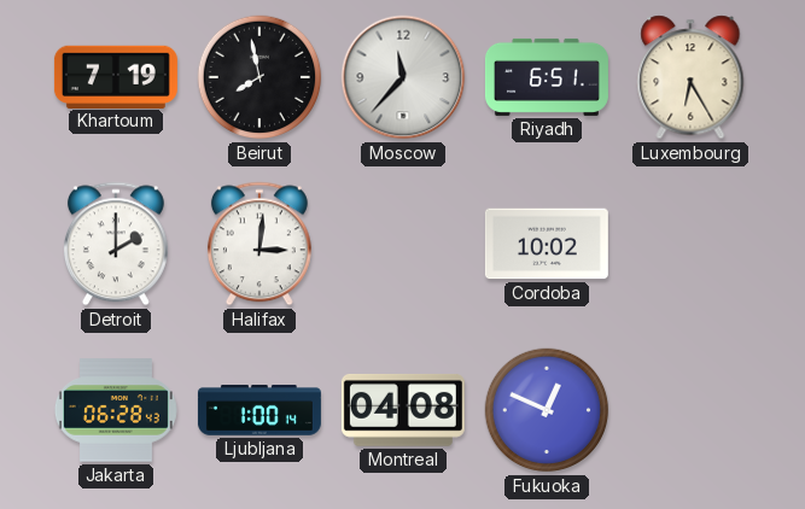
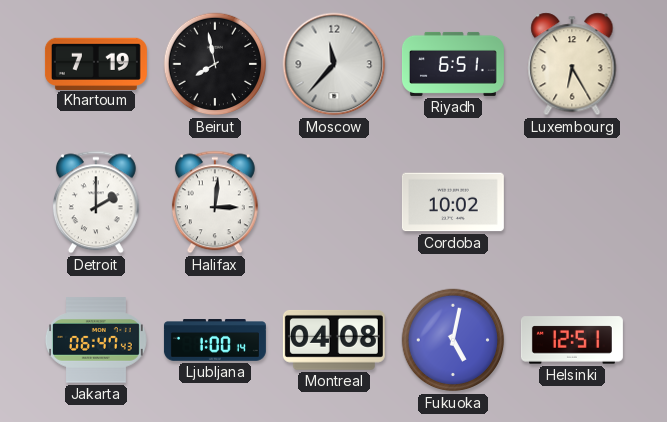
Jakarta: 06:28 -> 06:47
Fukuoka: 12:49 -> 5:02
Helsinki: none -> 12:51
